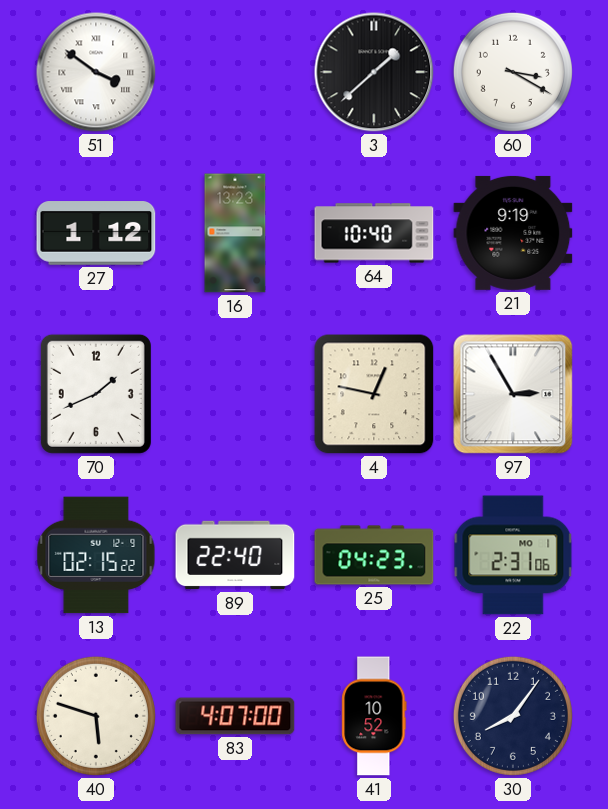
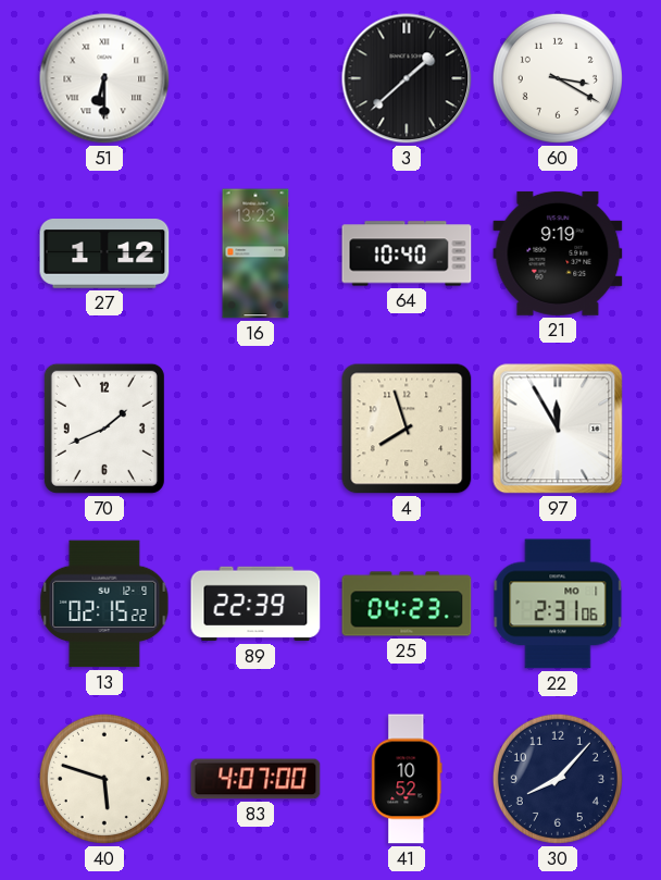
51: 3:51 -> 6:30
4: 12:47 -> 7:57
97: 2:55 -> 11:55
89: 22:40 -> 22:39
30: 8:06 -> 8:07
